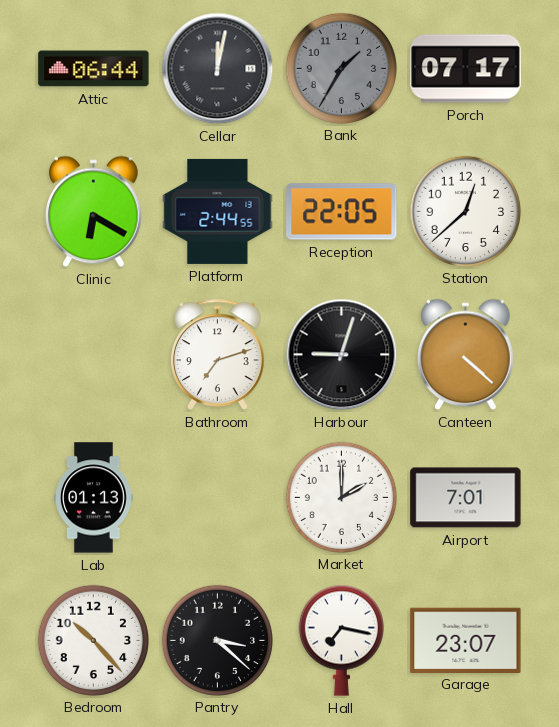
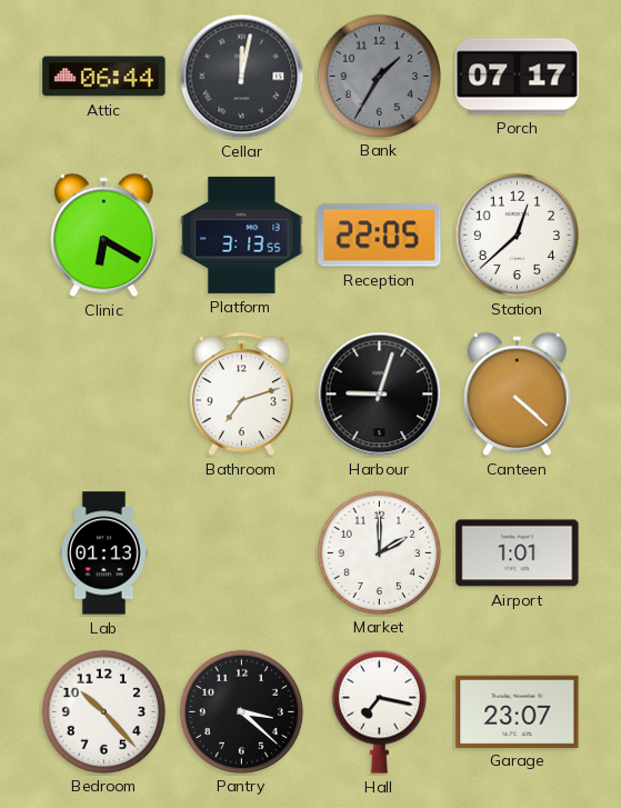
Platform: 2:44 -> 3:13
Airport: 7:01 -> 1:01
